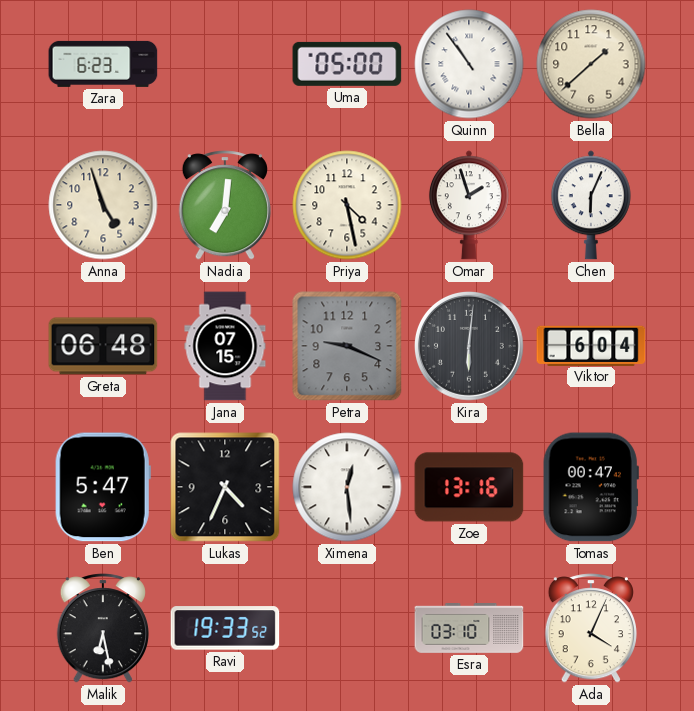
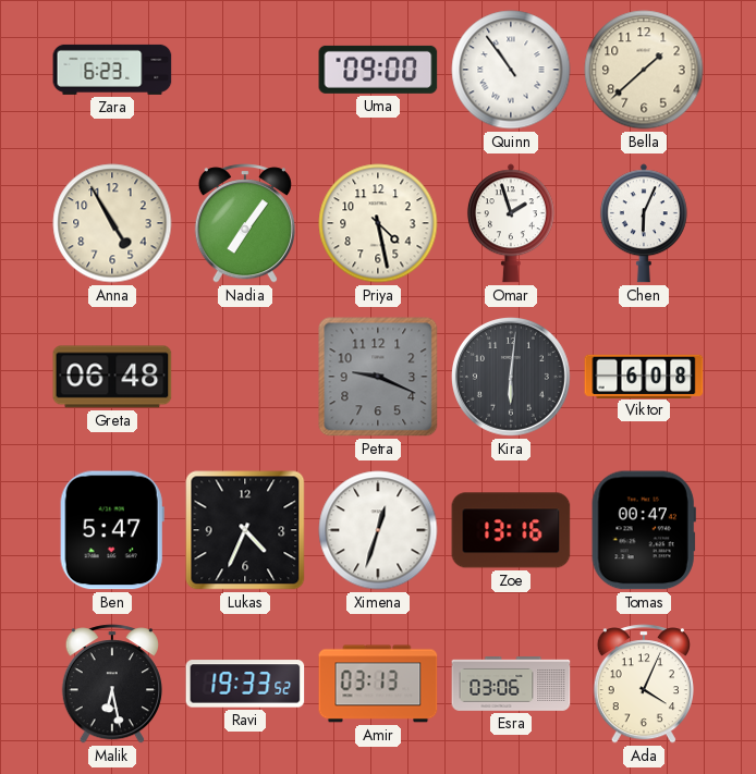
Uma: 05:00 -> 09:00
Anna: 4:57 -> 4:55
Nadia: 7:01 -> 7:06
Jana: 07:15 -> none
Viktor: 6:04 -> 6:08
Ximena: 12:29 -> 12:33
Amir: none -> 03:13
Esra: 03:10 -> 03:06
